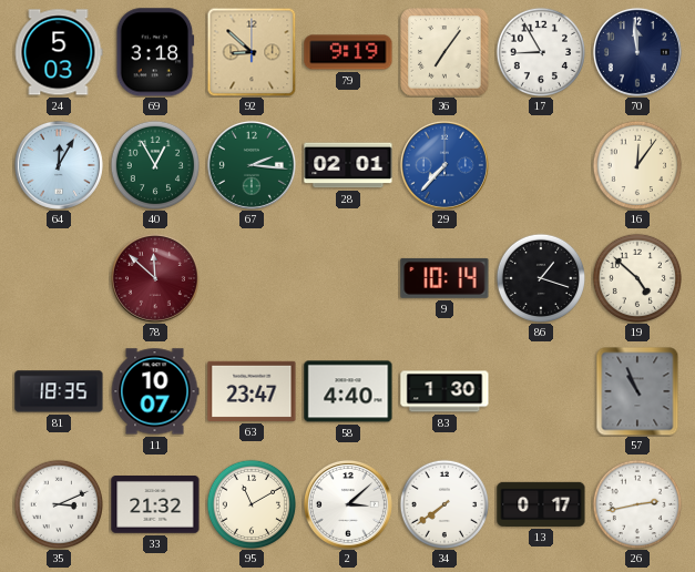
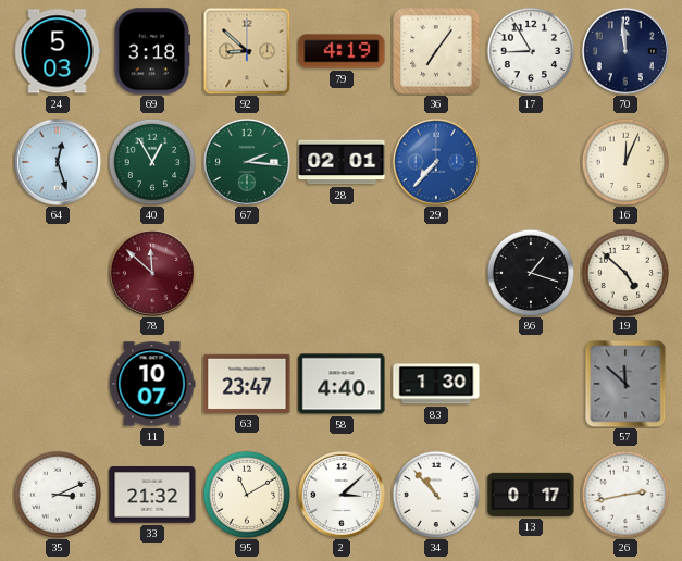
79: 9:19 -> 4:19
64: 12:05 -> 12:27
16: 12:06 -> 12:04
9: 10:14 -> none
81: 18:35 -> none
57: 10:56 -> 11:52
34: 7:39 -> 10:53
